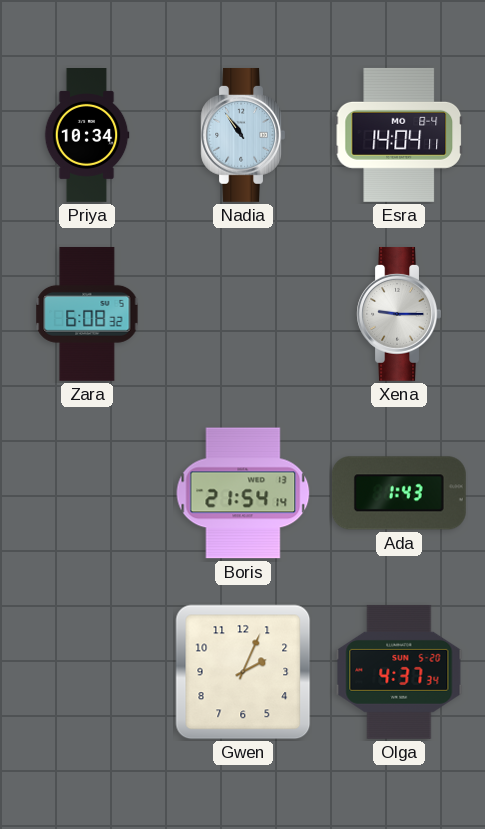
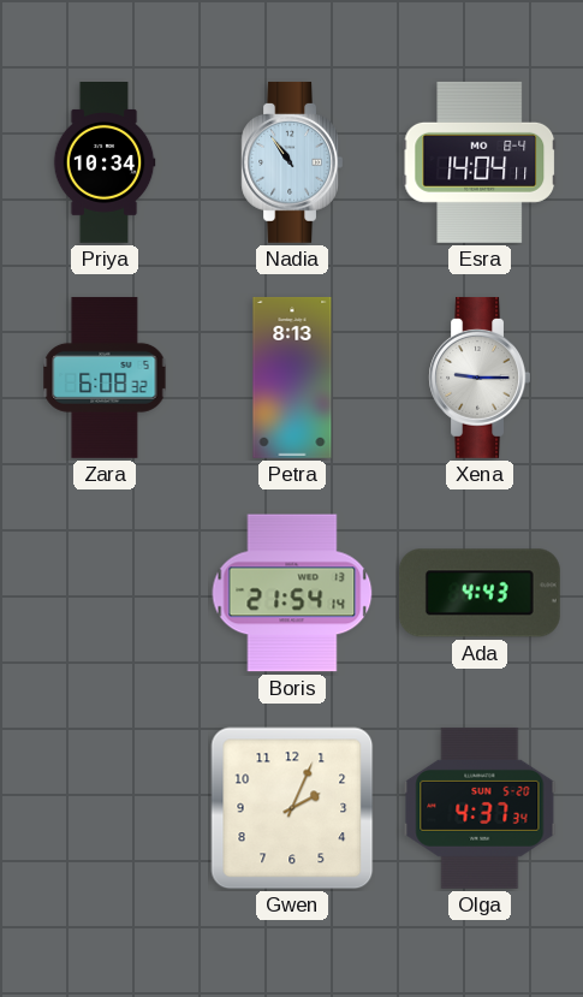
Petra: none -> 8:13
Ada: 1:43 -> 4:43
